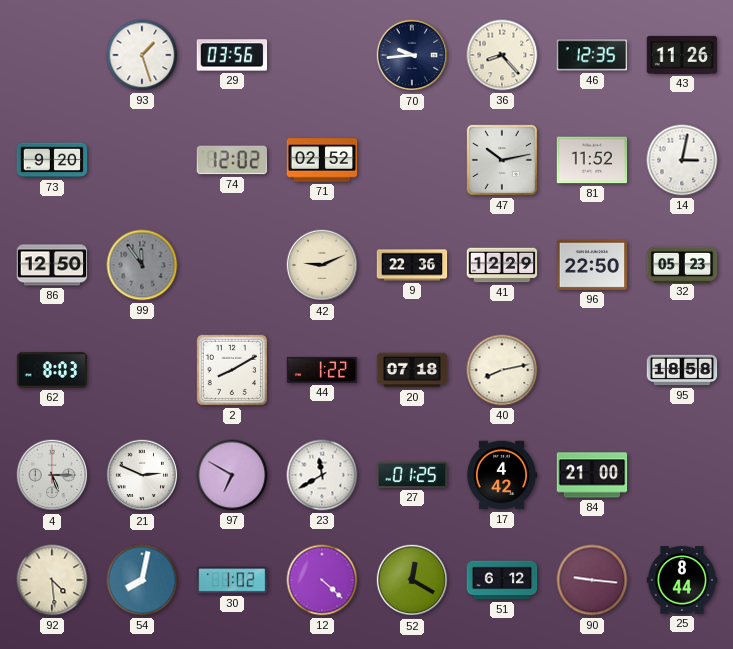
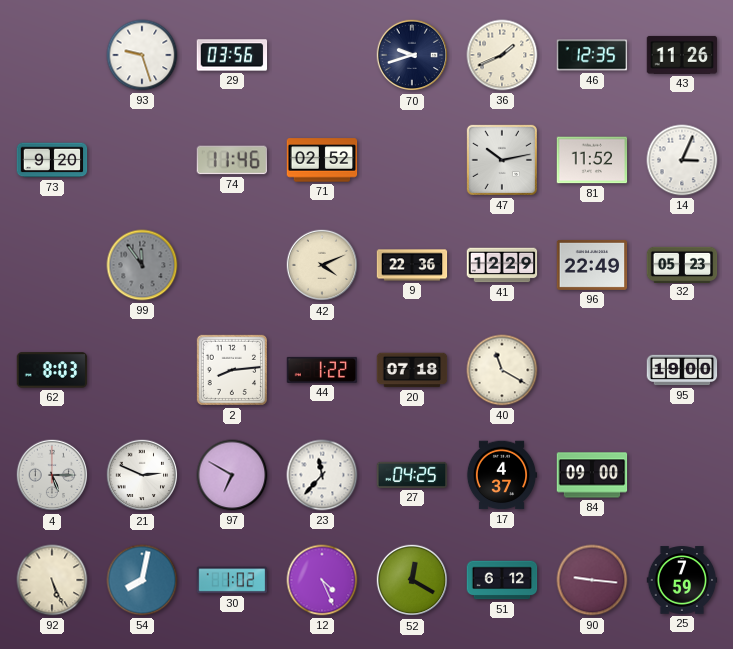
93: 1:27 -> 9:27
70: 9:44 -> 9:42
36: 8:23 -> 1:41
74: 12:02 -> 11:46
14: 3:02 -> 3:04
86: 12:50 -> none
42: 9:11 -> 4:11
96: 22:50 -> 22:49
2: 8:10 -> 8:14
40: 8:13 -> 11:20
95: 18:58 -> 19:00
23: 11:40 -> 11:37
27: 01:25 -> 04:25
17: 4:42 -> 4:37
84: 21:00 -> 09:00
92: 4:29 -> 5:26
12: 4:22 -> 4:26
25: 8:44 -> 7:59
